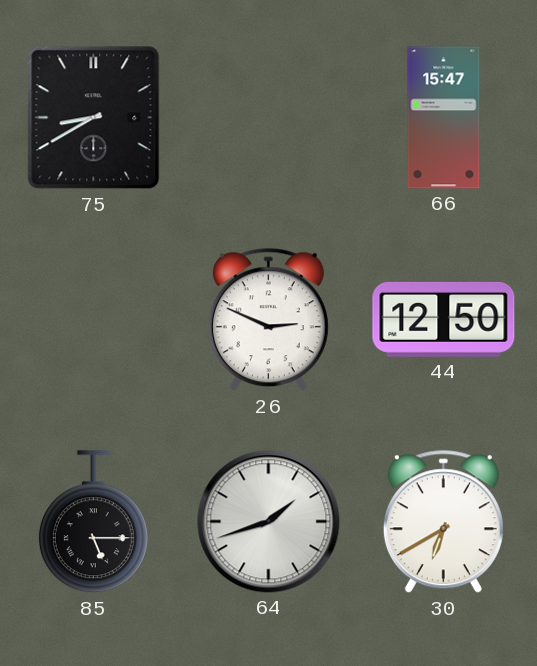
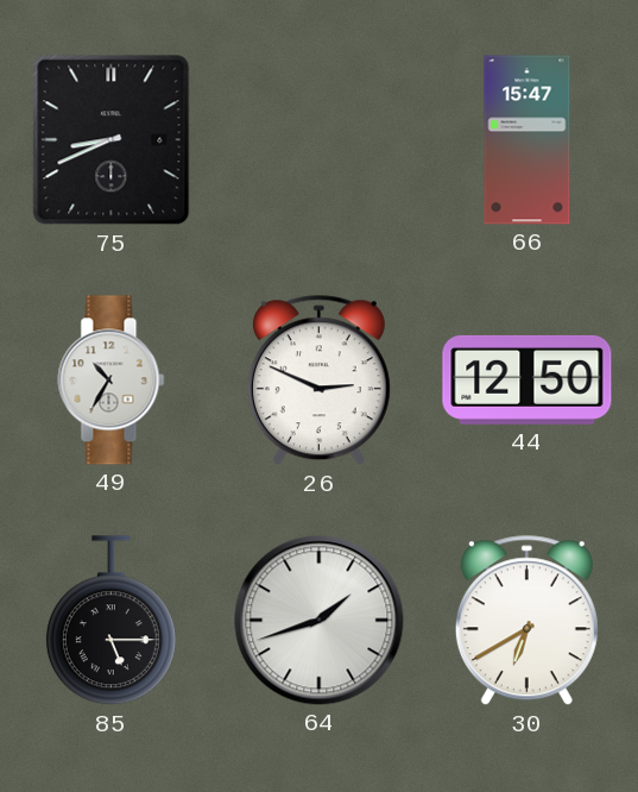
75: 8:40 -> 8:41
49: none -> 10:35
